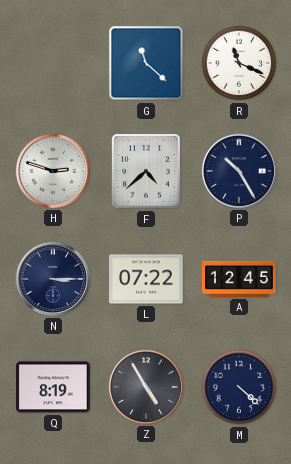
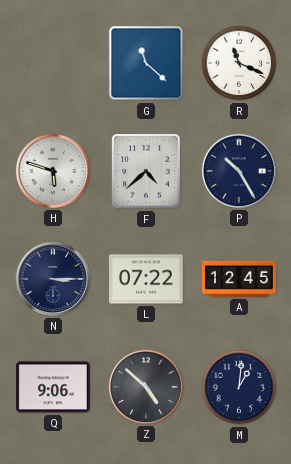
H: 2:48 -> 5:48
Q: 8:19 -> 9:06
Z: 4:55 -> 4:52
M: 4:22 -> 1:01
